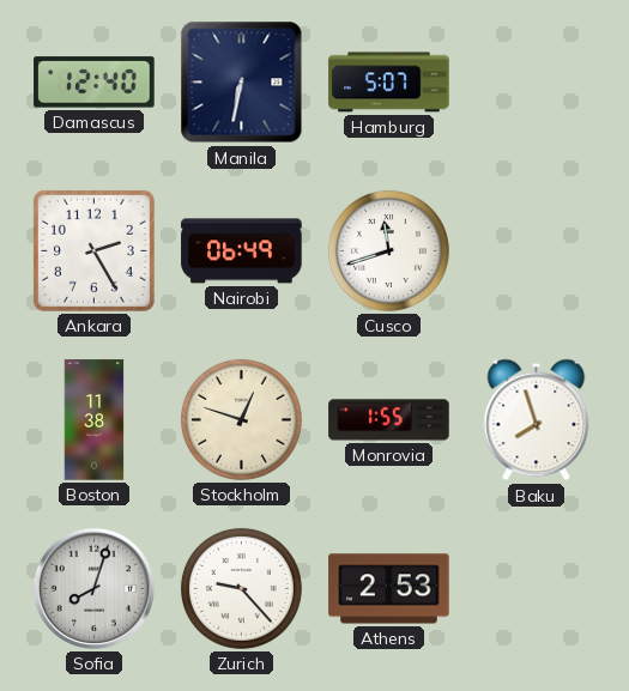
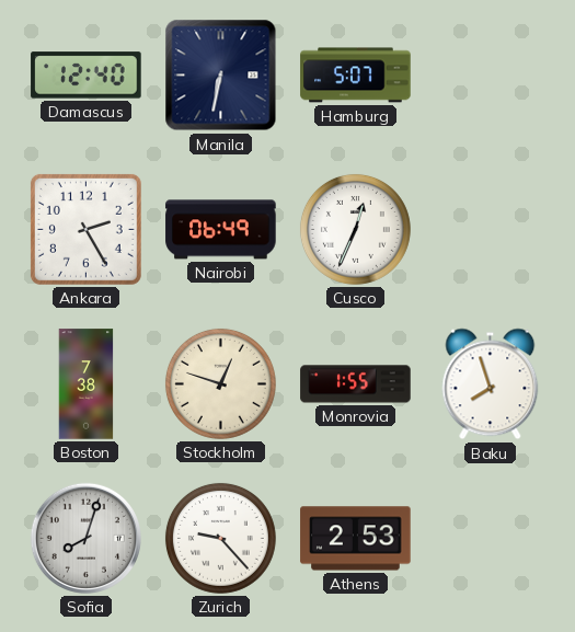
Cusco: 11:42 -> 12:34
Boston: 11:38 -> 7:38
